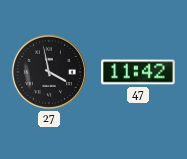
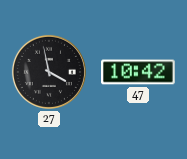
47: 11:42 -> 10:42
